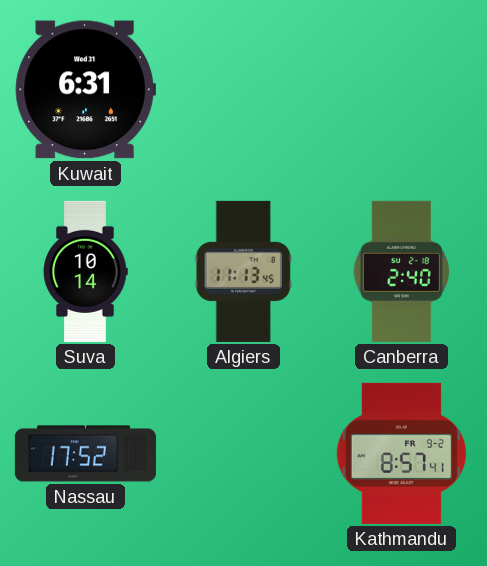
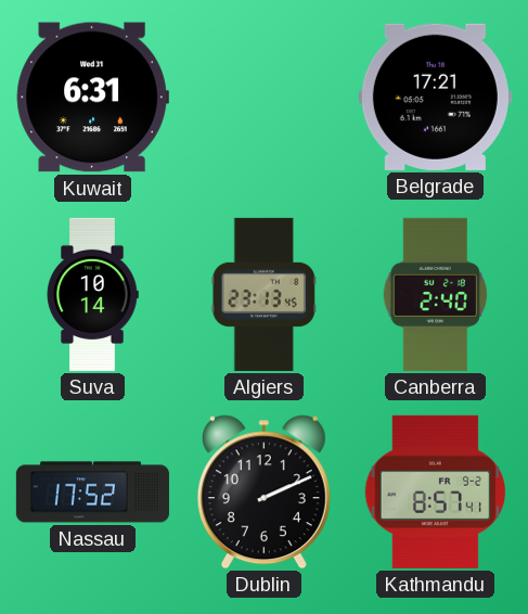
Belgrade: none -> 17:21
Algiers: 11:13 -> 23:13
Dublin: none -> 2:11
